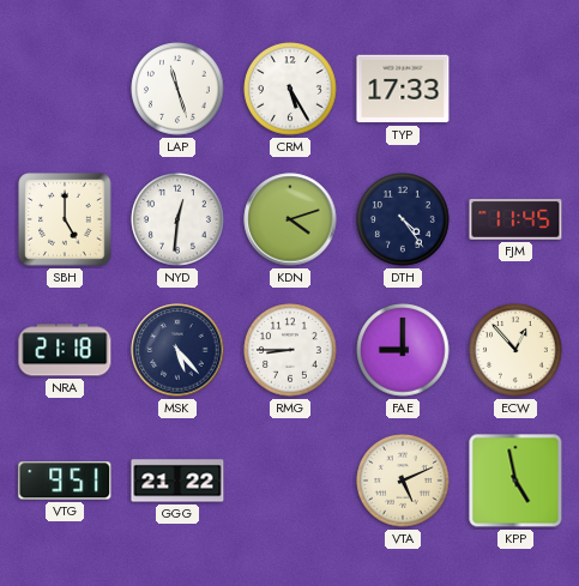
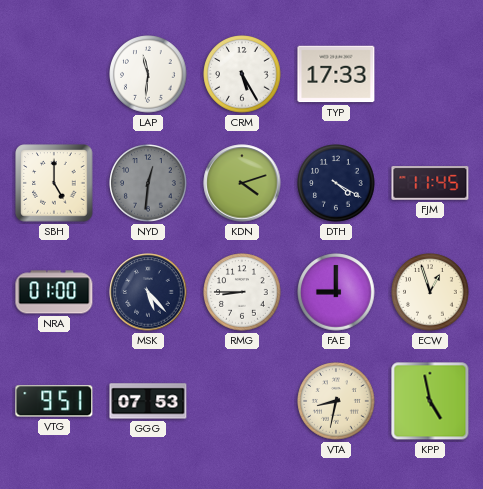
LAP: 11:27 -> 11:31
NYD dial: white -> grey
DTH: 4:24 -> 4:20
NRA: 21:18 -> 01:00
ECW: 12:53 -> 12:57
GGG: 21:22 -> 07:53
VTA: 5:11 -> 8:32
